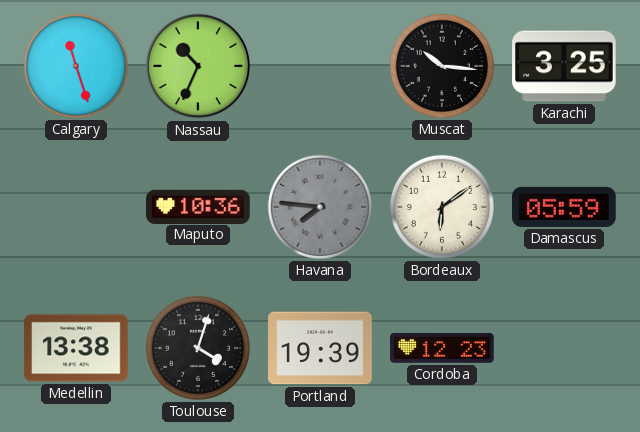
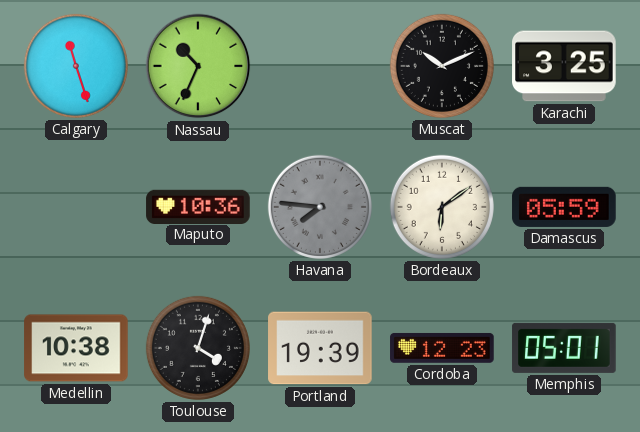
Muscat: 10:16 -> 10:11
Medellin: 13:38 -> 10:38
Memphis: none -> 05:01
